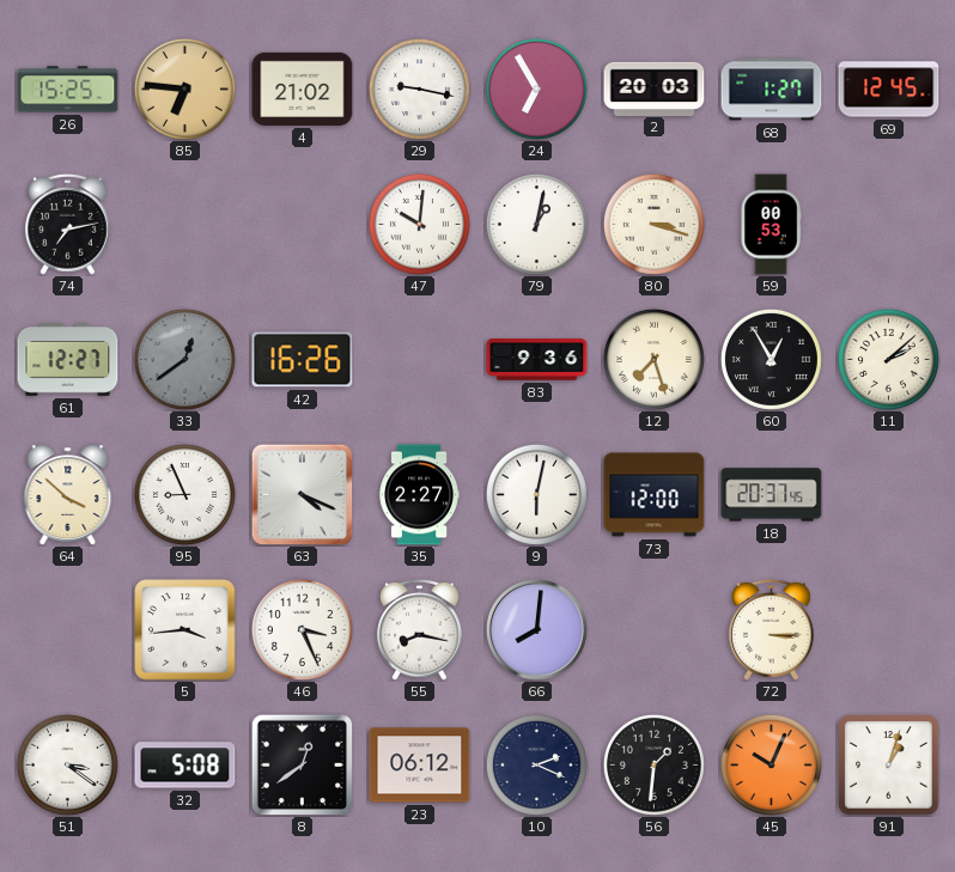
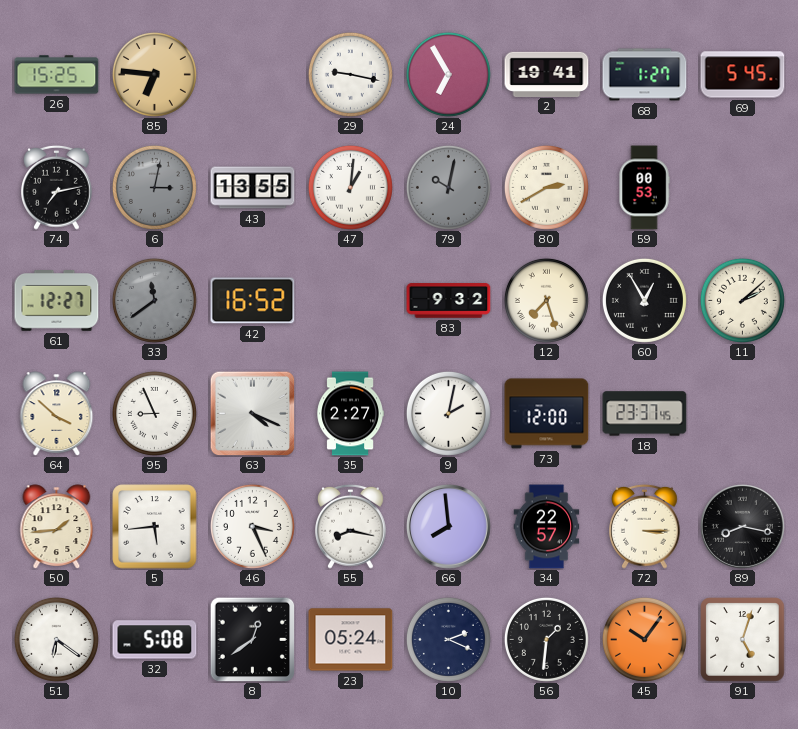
4: 21:02 -> none
2: 20:03 -> 19:41
69: 12:45 -> 5:45
6: none -> 3:02
43: none -> 13:55
47: 10:01 -> 1:01
79: 1:02 -> 10:02
79 dial: white -> grey
80: 3:18 -> 2:40
33: 12:39 -> 11:39
42: 16:26 -> 16:52
83: 9:36 -> 9:32
9: 6:02 -> 2:02
18: 20:37 -> 23:37
50: none -> 1:44
5: 3:44 -> 5:44
66: 8:01 -> 7:59
34: none -> 22:57
89: none -> 8:17
51: 3:21 -> 6:21
23: 06:12 -> 05:24
45: 10:04 -> 10:06
91: 1:03 -> 5:03
